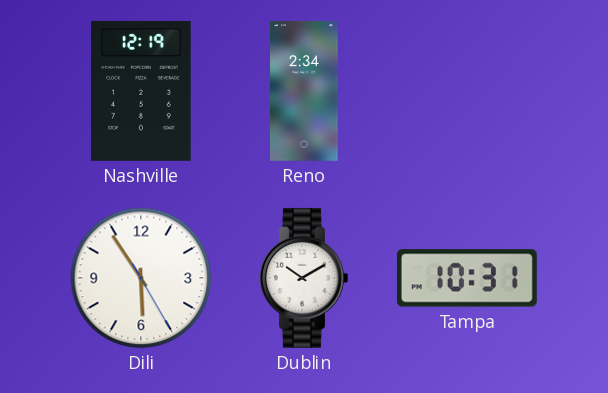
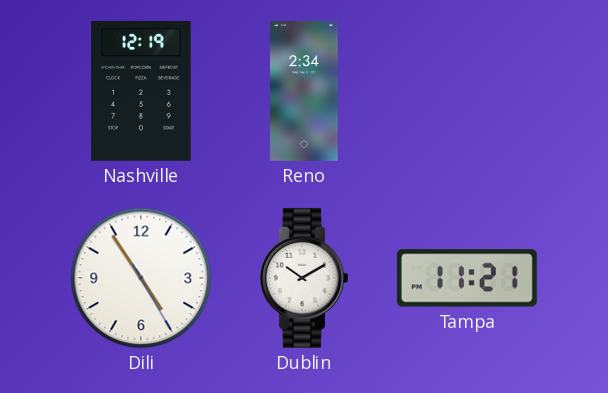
Dili: 5:54 -> 4:54
Tampa: 10:31 -> 11:21
